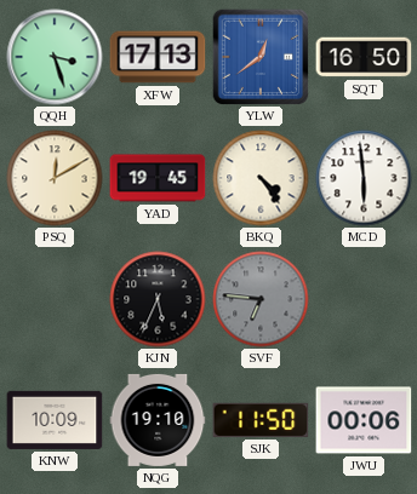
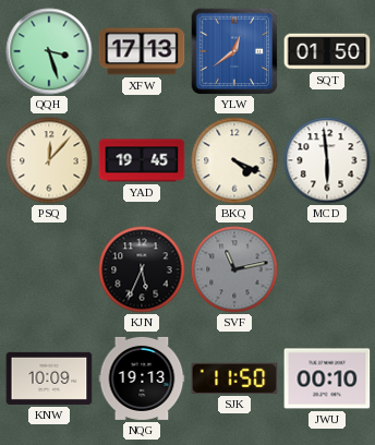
SQT: 16:50 -> 01:50
PSQ: 12:10 -> 12:07
BKQ: 4:24 -> 4:19
SVF: 6:46 -> 11:13
NQG: 19:10 -> 19:13
JWU: 00:06 -> 00:10
